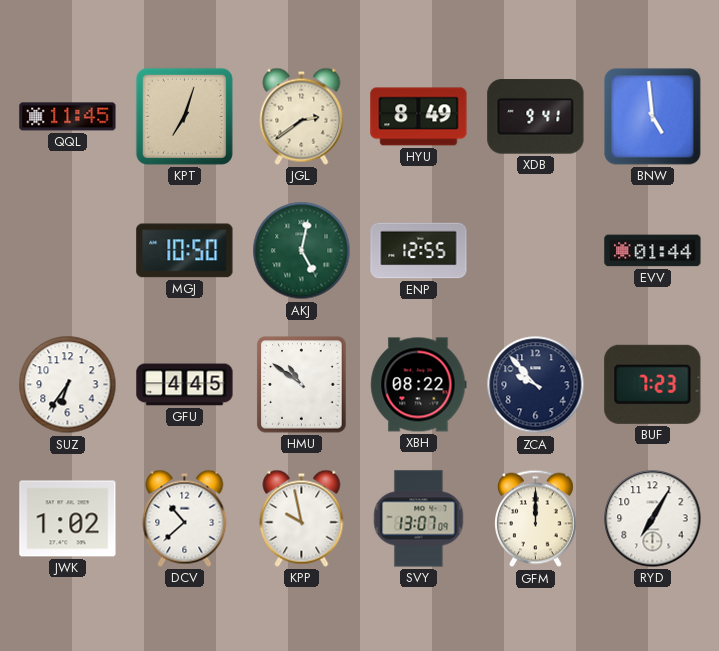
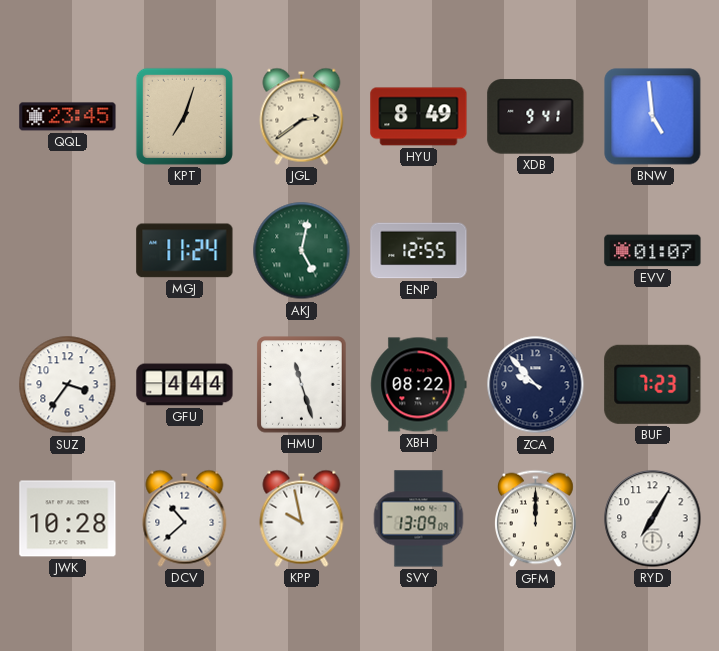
QQL: 11:45 -> 23:45
MGJ: 10:50 -> 11:24
EVV: 01:44 -> 01:07
SUZ: 6:36 -> 3:36
GFU: 4:45 -> 4:44
HMU: 10:51 -> 11:27
JWK: 1:02 -> 10:28
SVY: 13:07 -> 13:09
